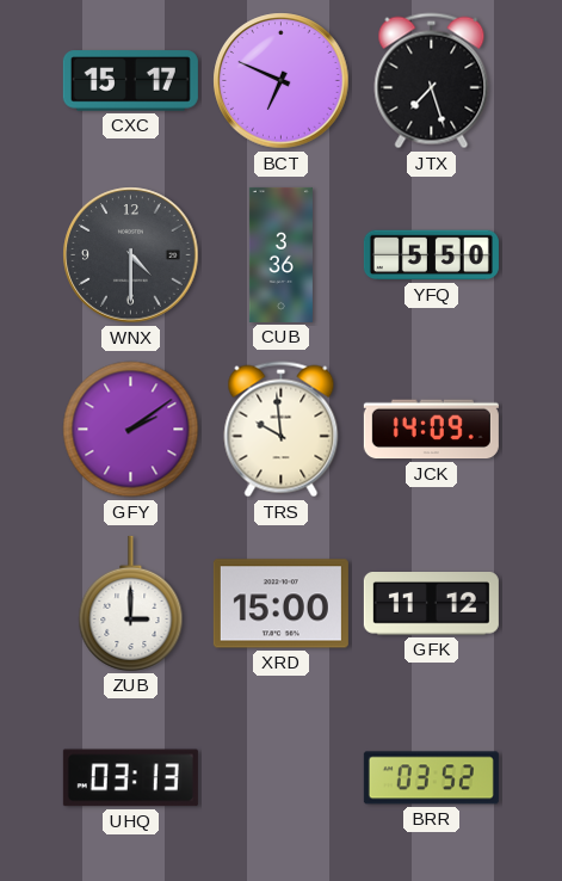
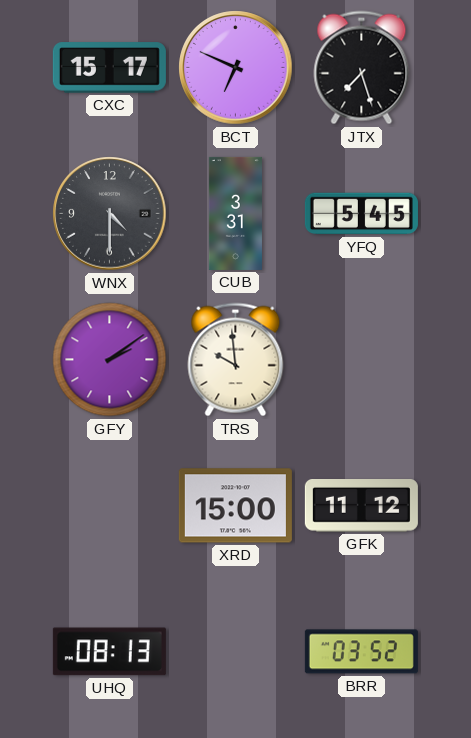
CUB: 3:36 -> 3:31
YFQ: 5:50 -> 5:45
JCK: 14:09 -> none
ZUB: 3:00 -> none
UHQ: 03:13 -> 08:13
